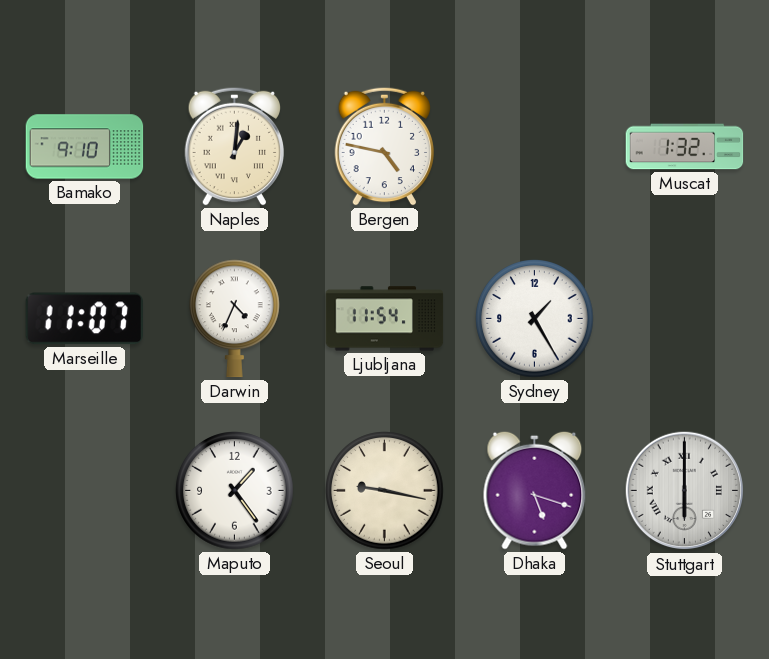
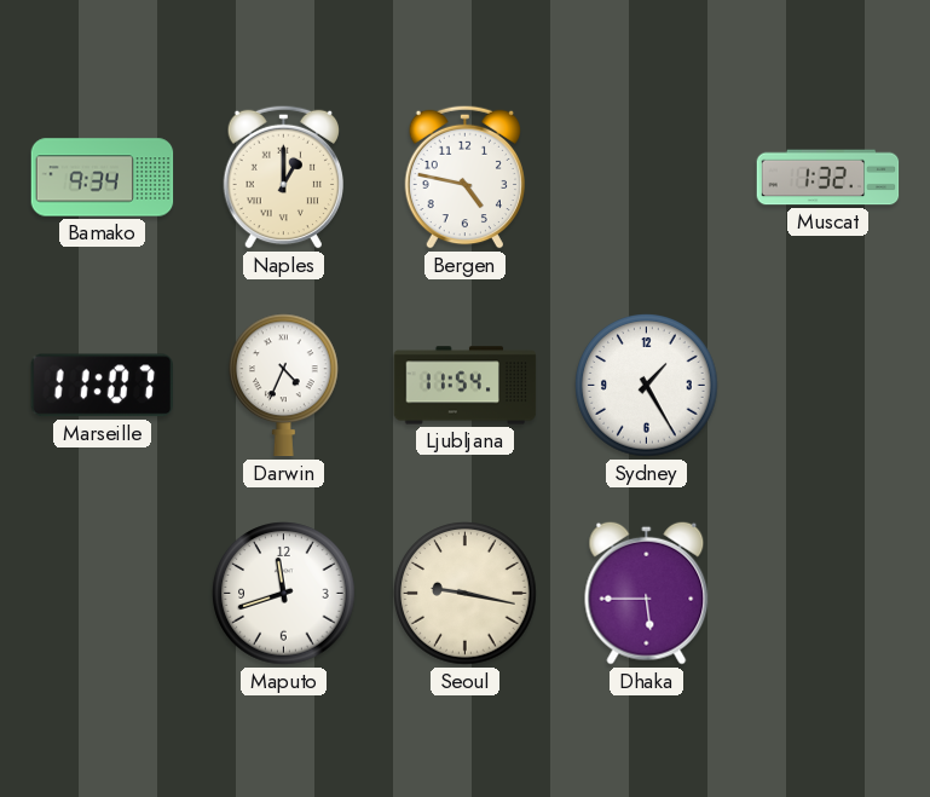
Bamako: 9:10 -> 9:34
Naples: 1:01 -> 1:00
Maputo: 1:24 -> 11:42
Dhaka: 5:18 -> 5:45
Stuttgart: 6:00 -> none
